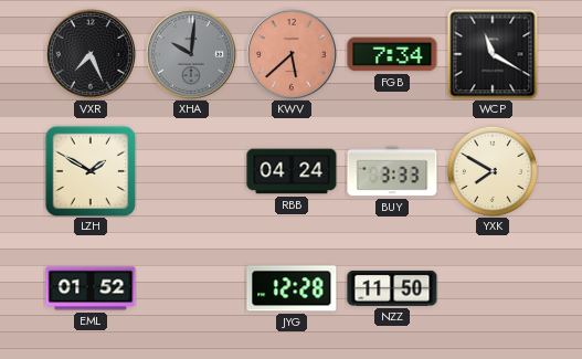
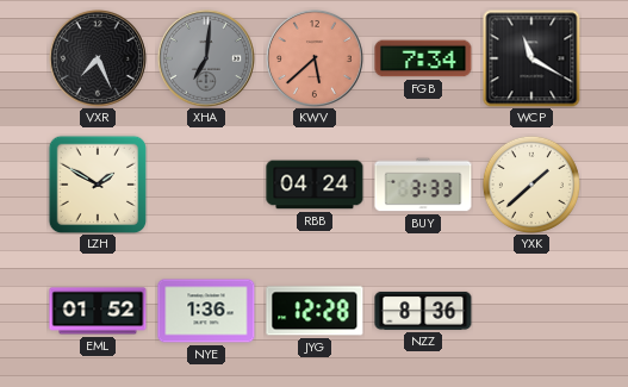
XHA: 10:01 -> 7:01
YXK: 7:50 -> 1:38
NYE: none -> 1:36
NZZ: 11:50 -> 8:36
